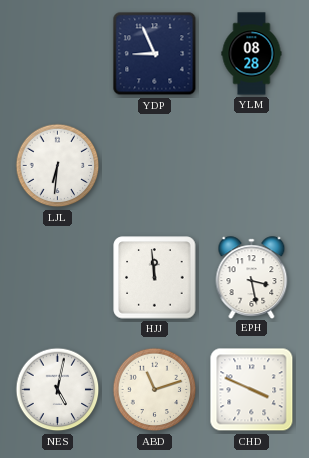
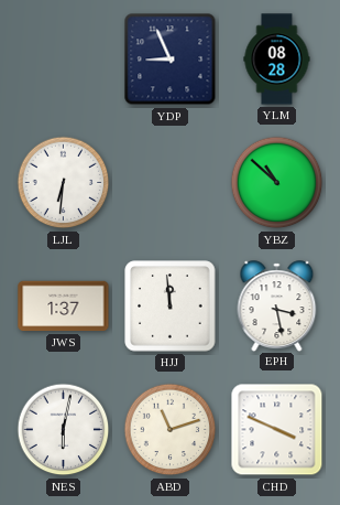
YBZ: none -> 10:52
JWS: none -> 1:37
NES: 5:02 -> 6:02
